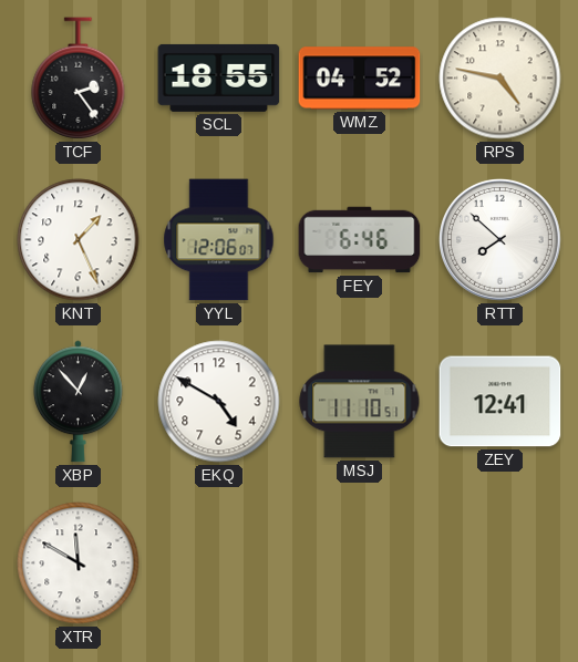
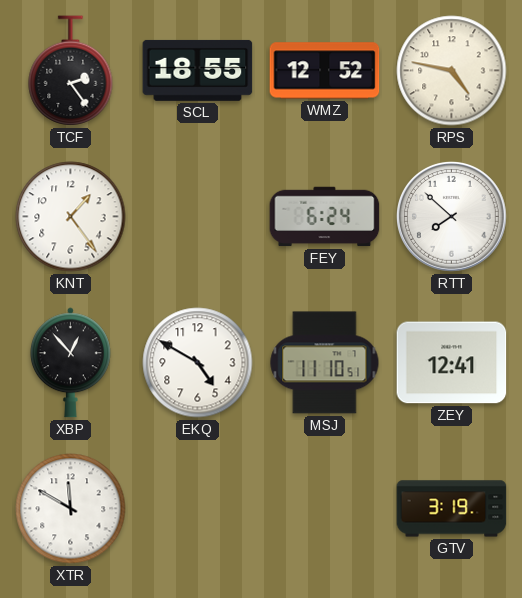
WMZ: 04:52 -> 12:52
KNT: 1:26 -> 1:24
YYL: 12:06 -> none
FEY: 6:46 -> 6:24
GTV: none -> 3:19
